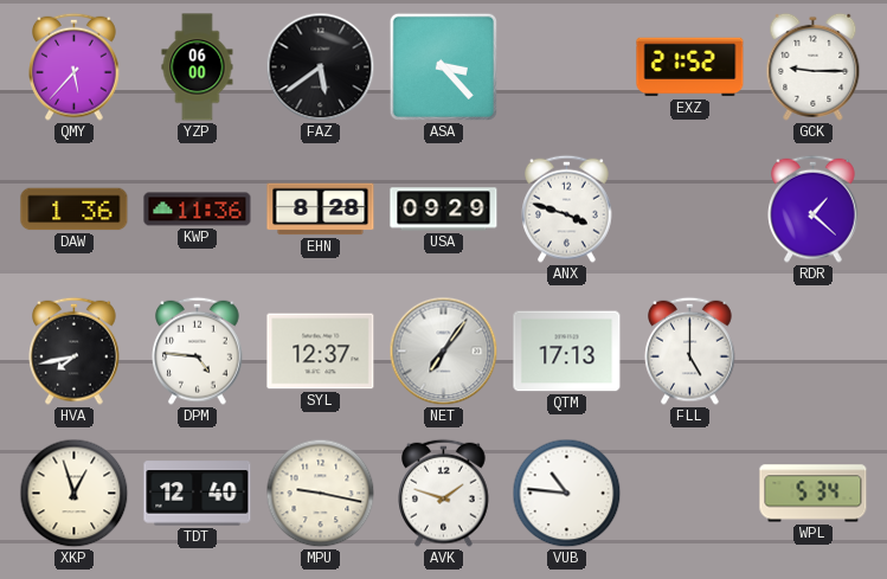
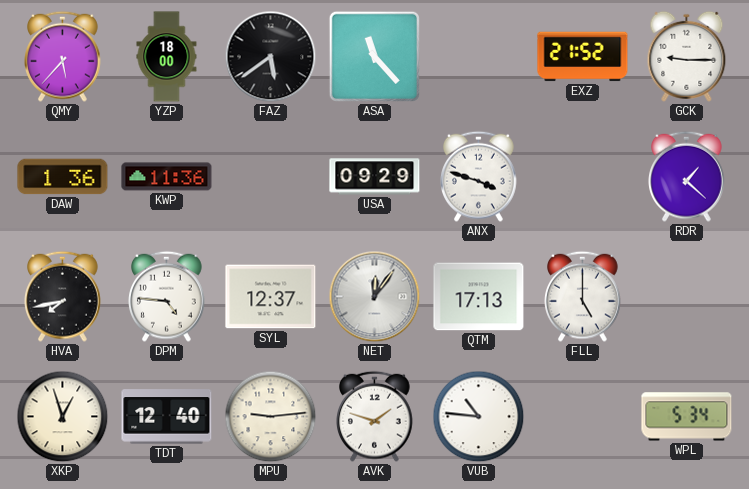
YZP: 06:00 -> 18:00
ASA: 3:23 -> 11:23
EHN: 8:28 -> none
NET: 7:06 -> 12:06
MPU: 9:17 -> 9:14
